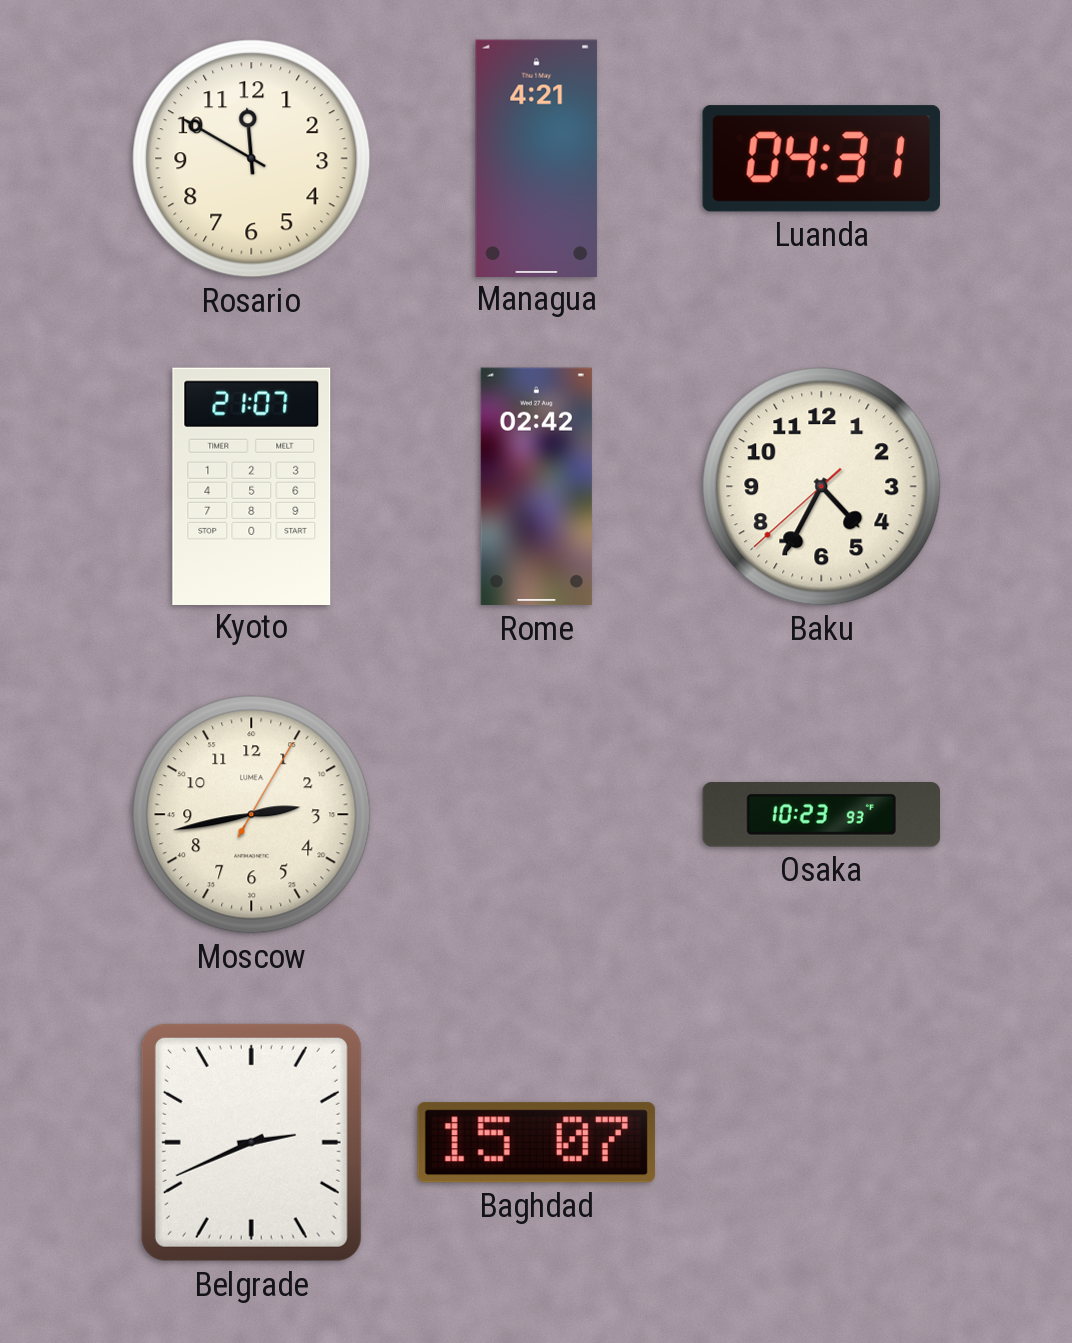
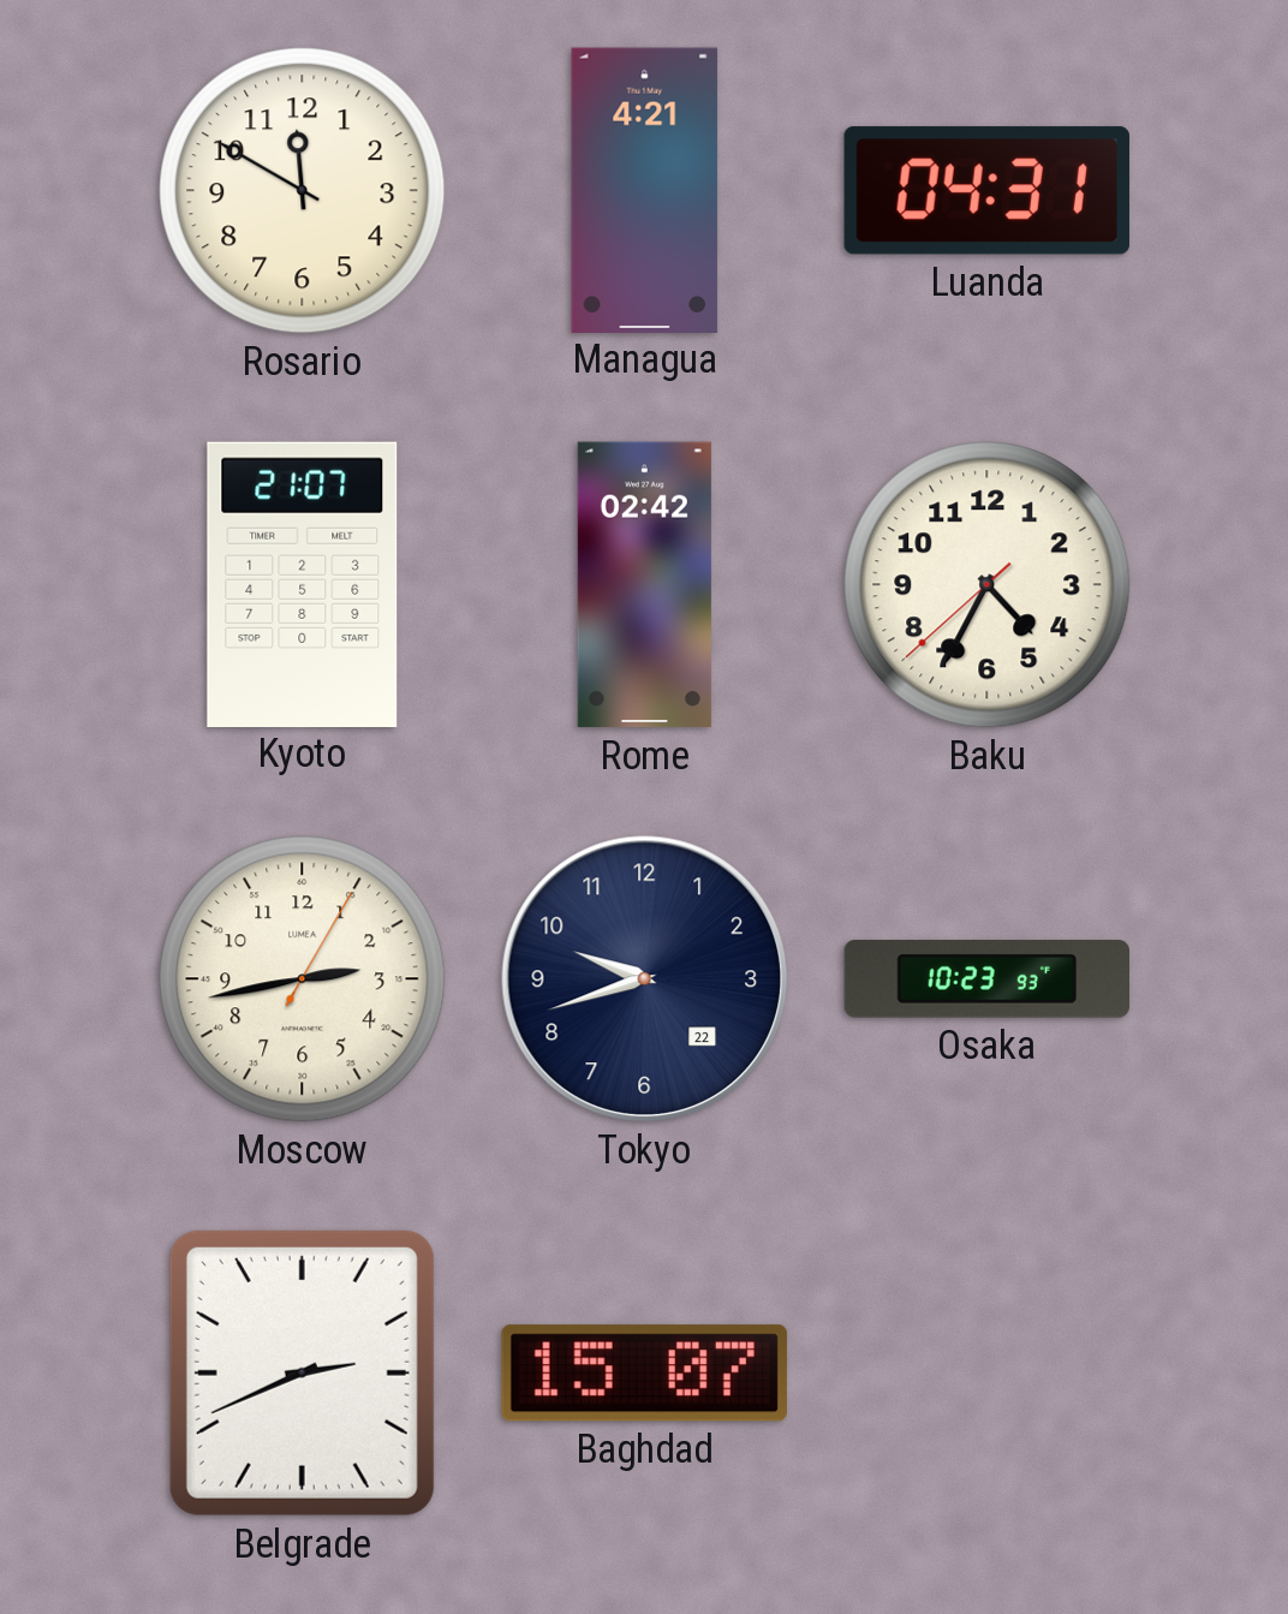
Tokyo: none -> 9:42
